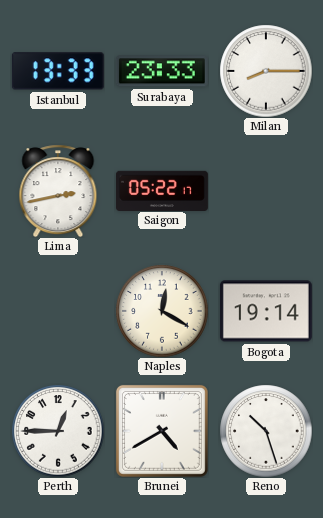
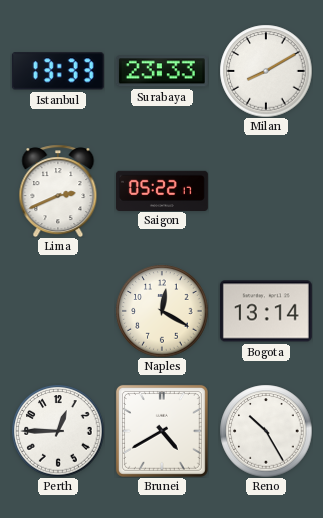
Milan: 8:15 -> 8:10
Lima: 2:43 -> 2:41
Bogota: 19:14 -> 13:14
Reno: 10:27 -> 10:25
